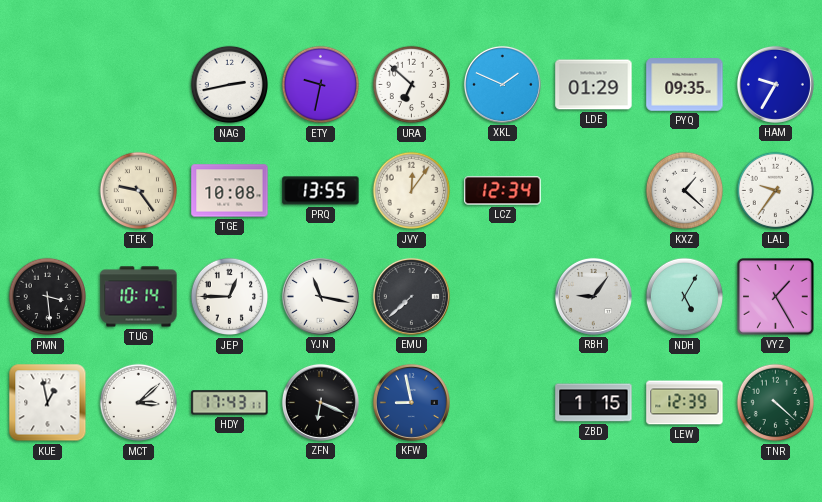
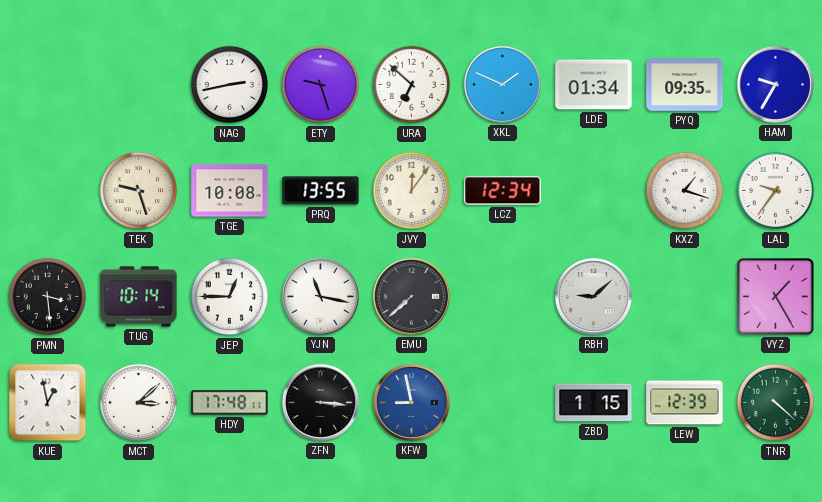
ETY: 9:32 -> 9:27
LDE: 01:29 -> 01:34
TEK: 9:24 -> 9:27
KXZ: 1:22 -> 1:18
RBH: 9:06 -> 9:08
NDH: 5:05 -> none
HDY: 17:43 -> 17:48
ZFN: 6:19 -> 3:16
